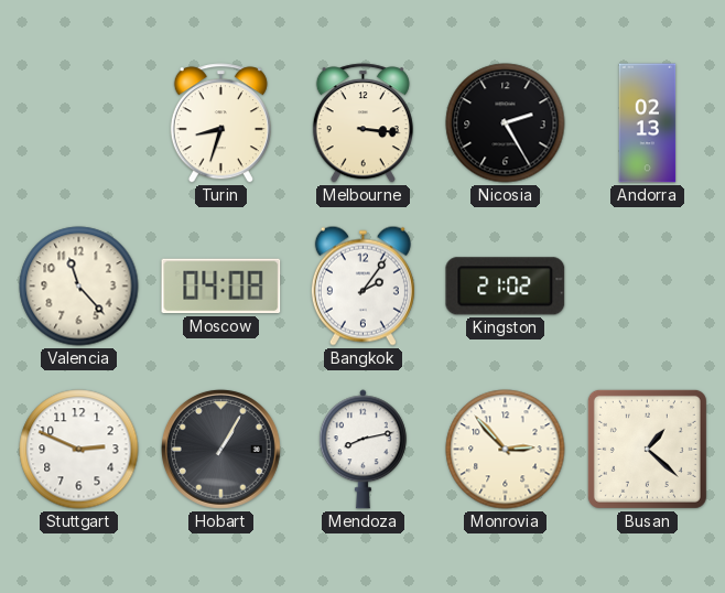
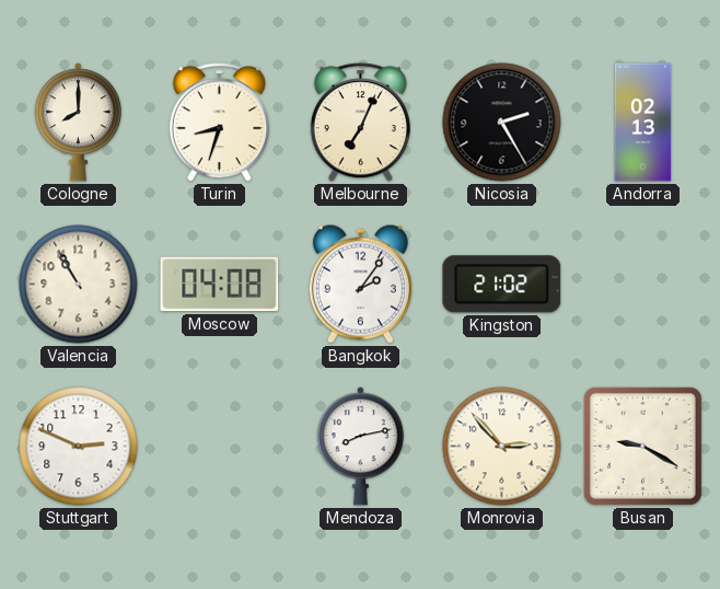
Cologne: none -> 8:00
Melbourne: 3:16 -> 7:04
Valencia: 11:23 -> 10:55
Hobart: 1:05 -> none
Busan: 1:22 -> 9:20
